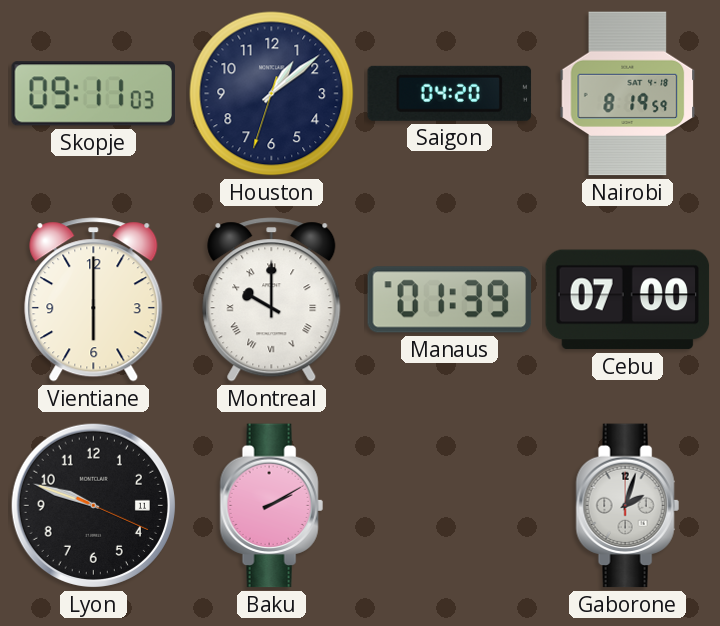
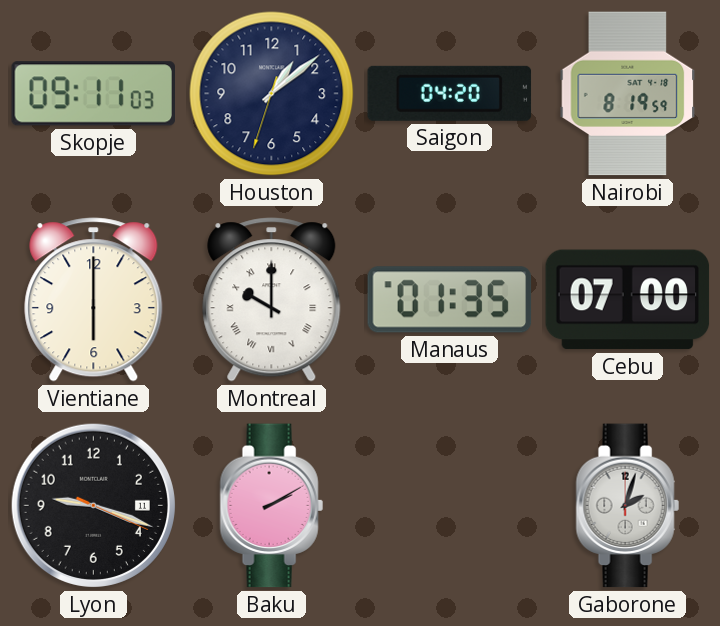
Manaus: 01:39 -> 01:35
Lyon: 9:48 -> 9:18
